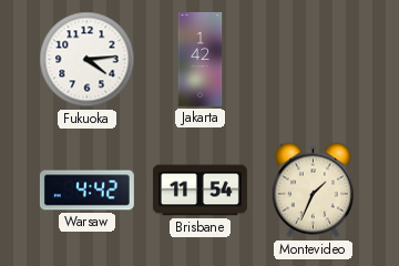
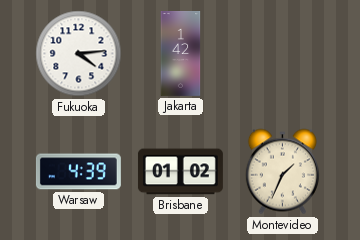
Warsaw: 4:42 -> 4:39
Brisbane: 11:54 -> 01:02
